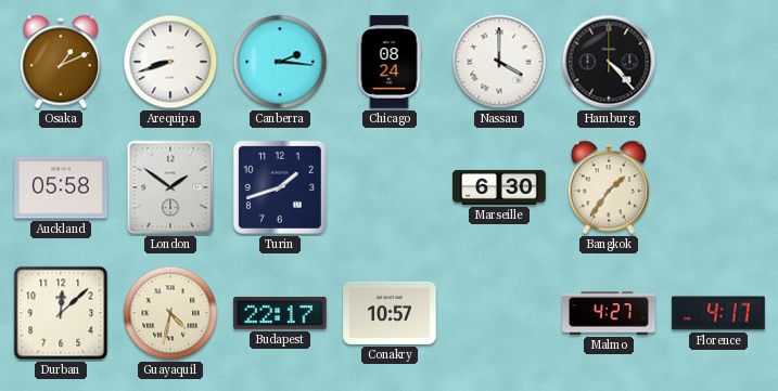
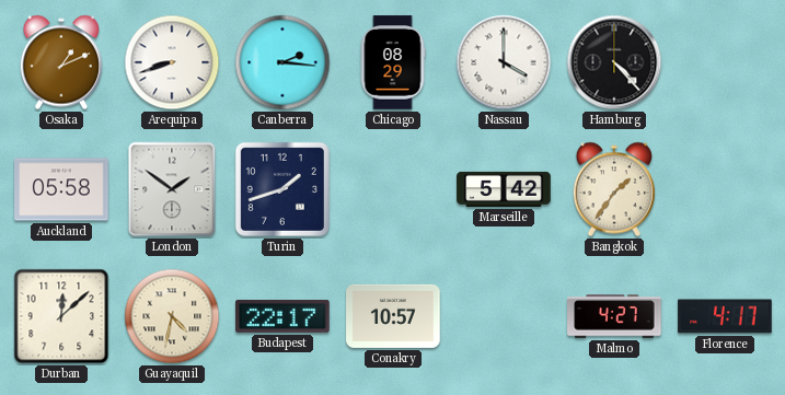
Chicago: 08:24 -> 08:29
Marseille: 6:30 -> 5:42
